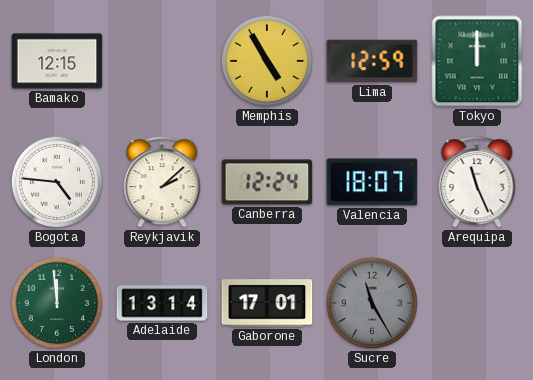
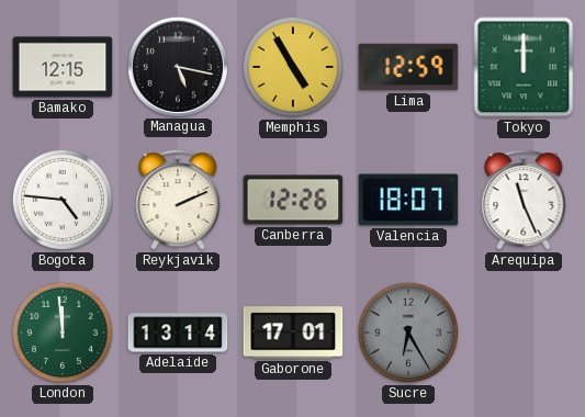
Managua: none -> 5:17
Reykjavik: 2:08 -> 2:11
Canberra: 12:24 -> 12:26
Sucre: 11:25 -> 6:25
